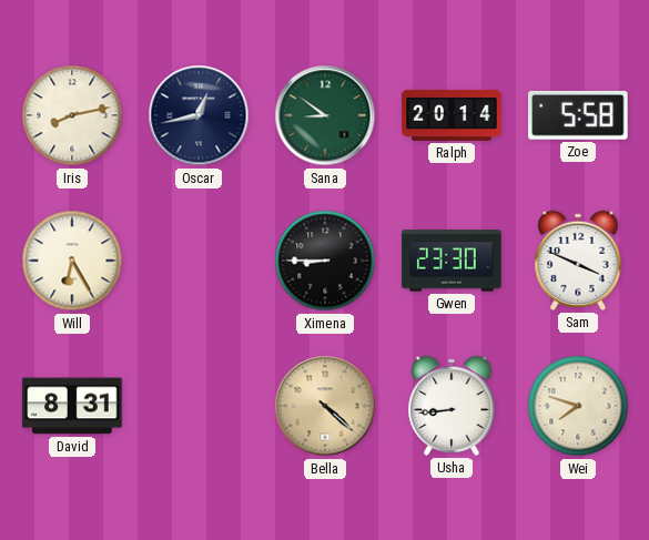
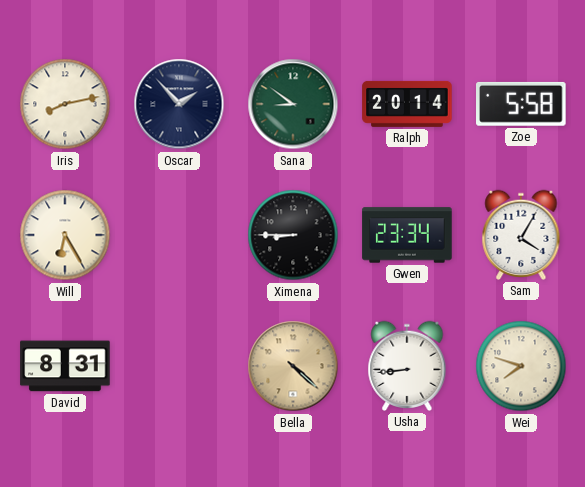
Oscar: 12:43 -> 1:53
Gwen: 23:30 -> 23:34
Sam: 3:49 -> 4:05
